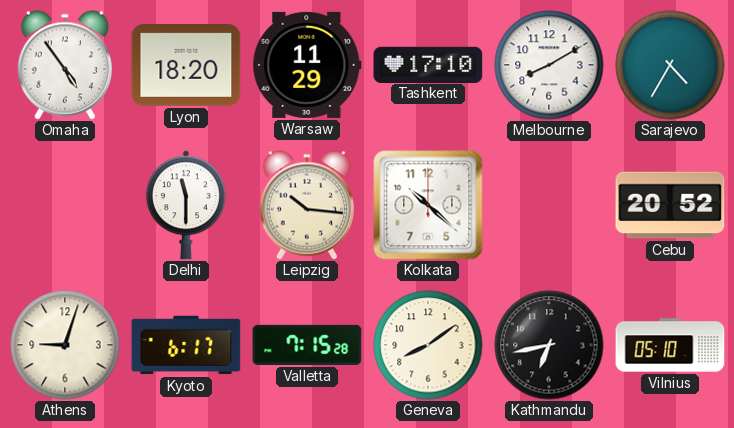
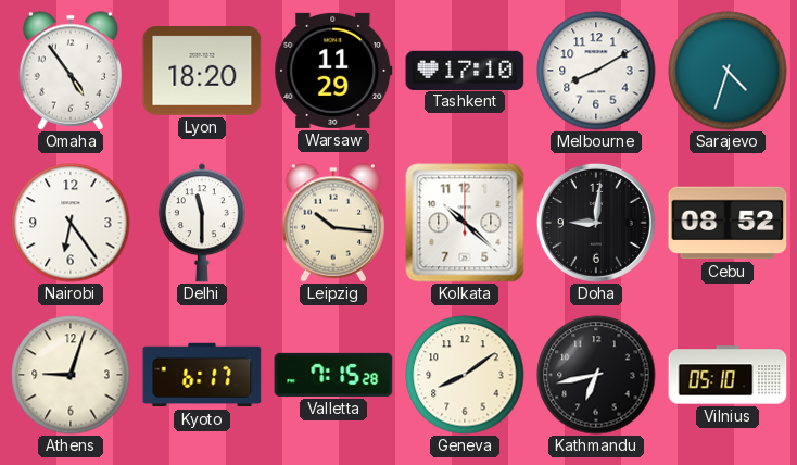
Sarajevo: 4:35 -> 4:33
Nairobi: none -> 6:24
Doha: none -> 9:01
Cebu: 20:52 -> 08:52
